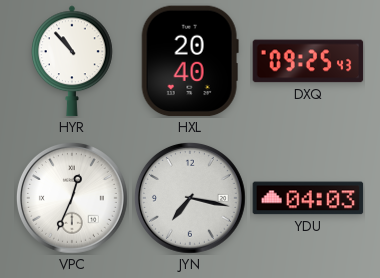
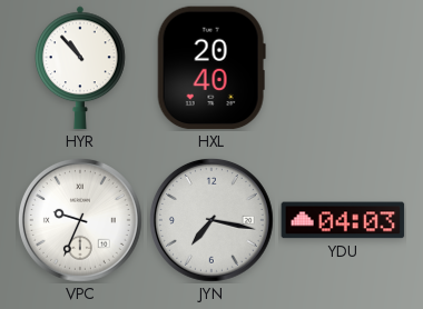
DXQ: 09:25 -> none
VPC: 12:34 -> 9:34
